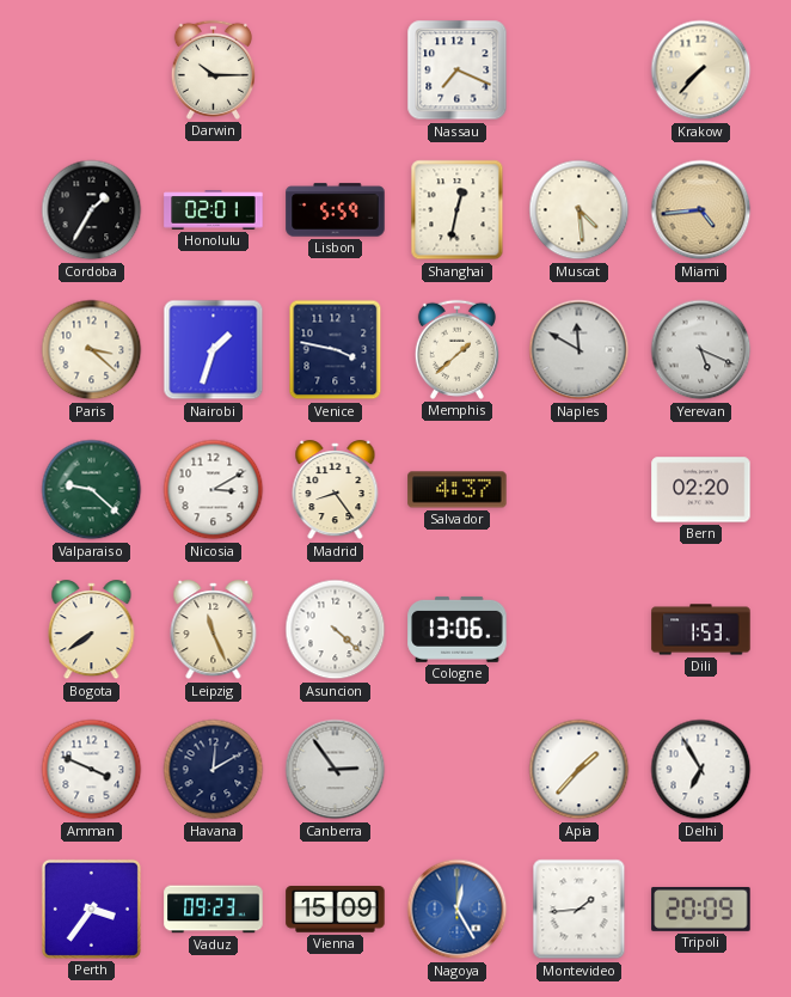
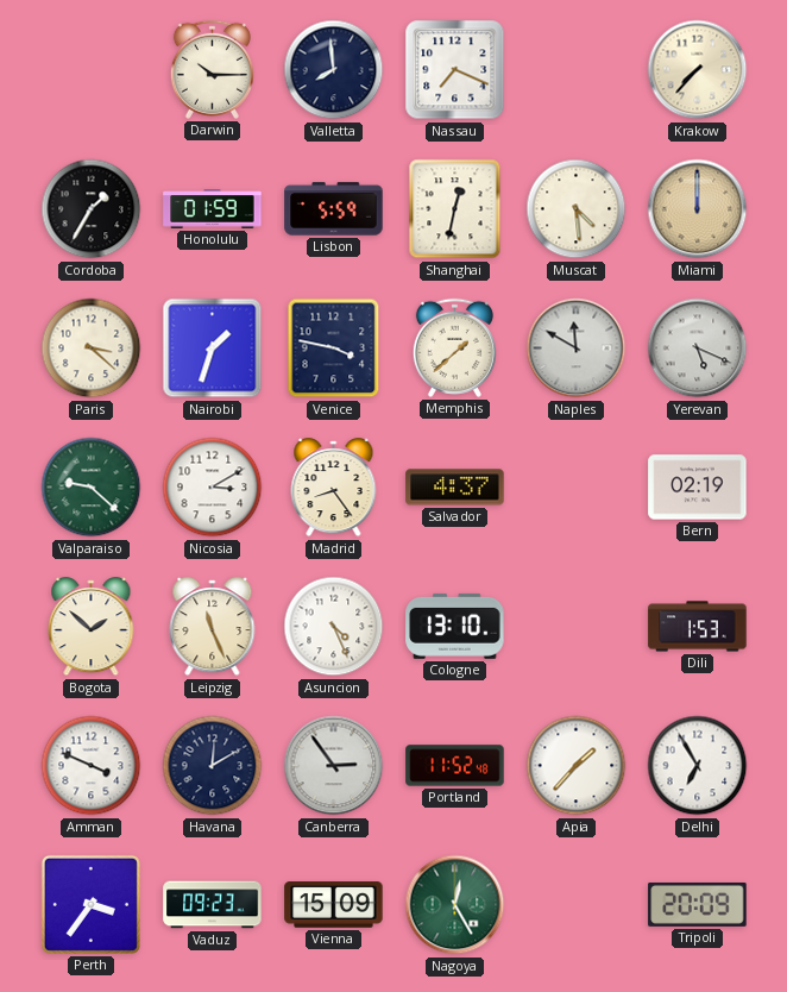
Valletta: none -> 7:59
Honolulu: 02:01 -> 01:59
Miami: 4:44 -> 12:00
Bern: 02:20 -> 02:19
Bogota: 7:39 -> 1:52
Asuncion: 4:22 -> 4:26
Cologne: 13:06 -> 13:10
Portland: none -> 11:52
Nagoya dial: blue -> green
Montevideo: 1:44 -> none
